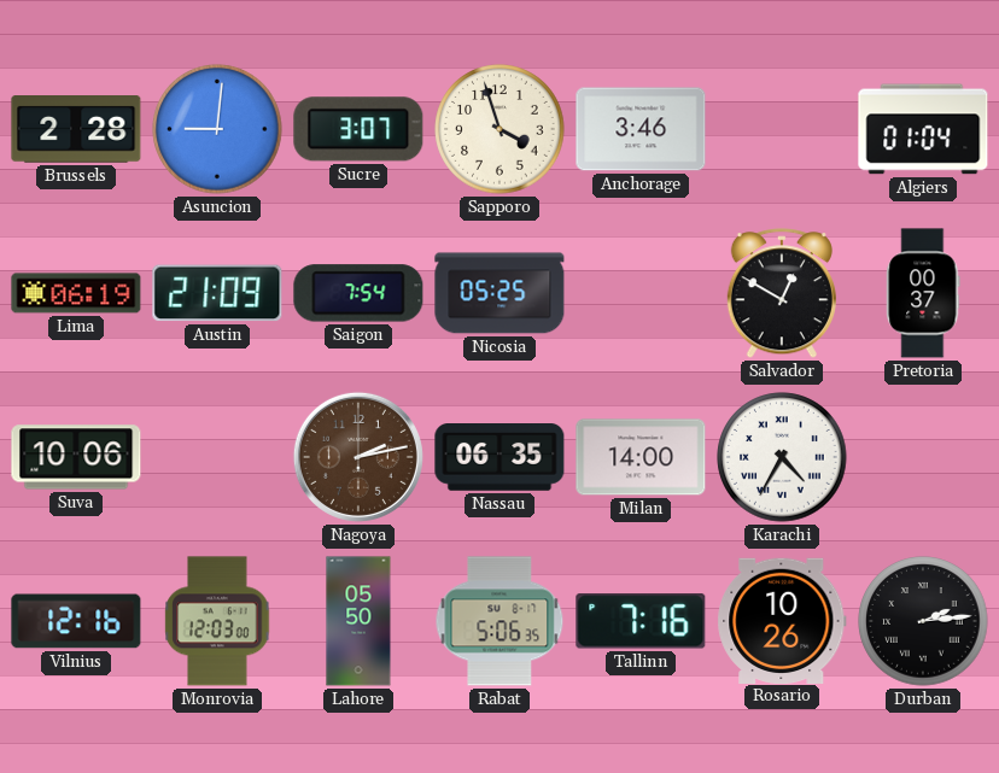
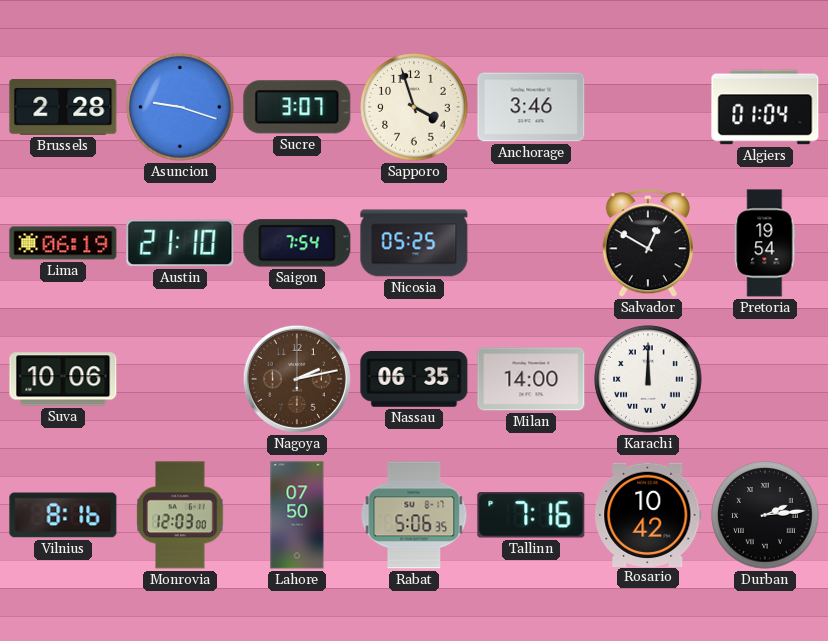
Asuncion: 9:01 -> 9:18
Austin: 21:09 -> 21:10
Pretoria: 00:37 -> 19:54
Karachi: 4:35 -> 12:00
Vilnius: 12:16 -> 8:16
Lahore: 05:50 -> 07:50
Rosario: 10:26 -> 10:42
